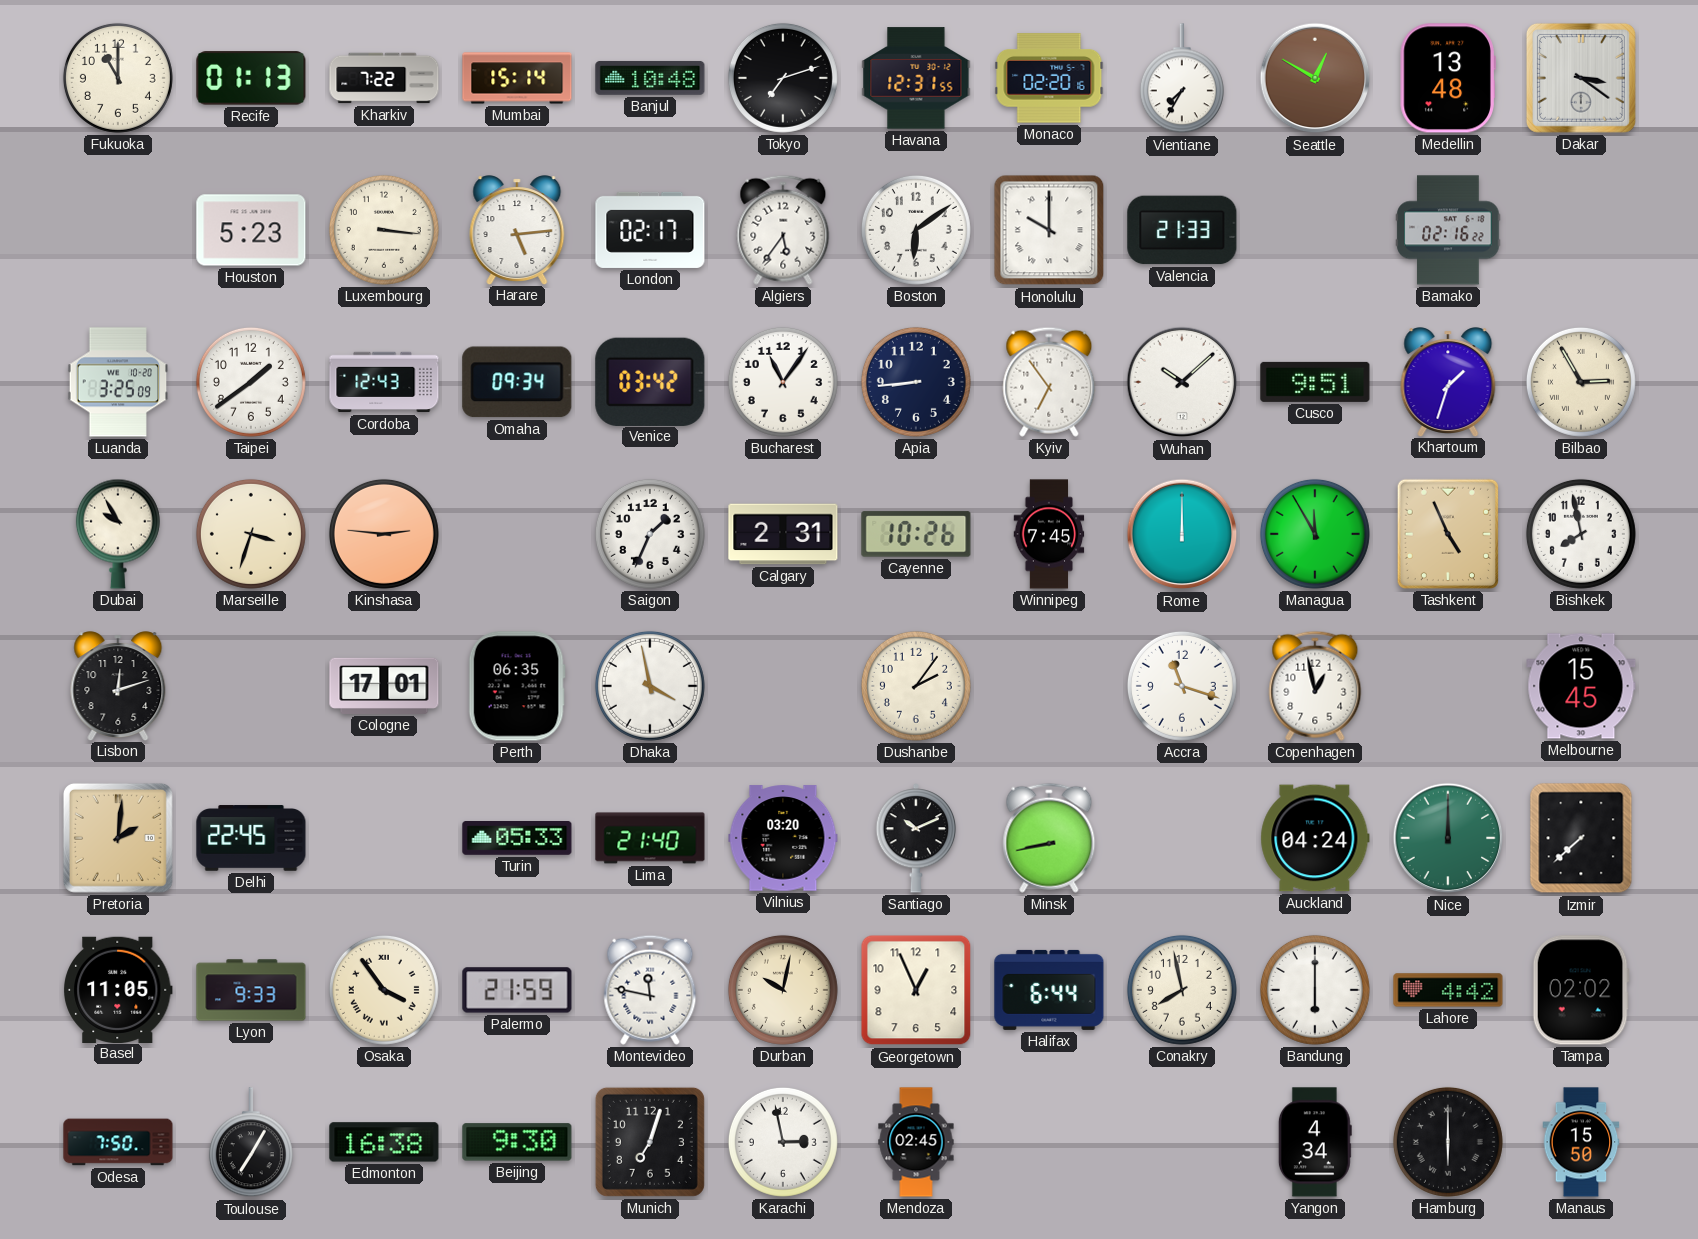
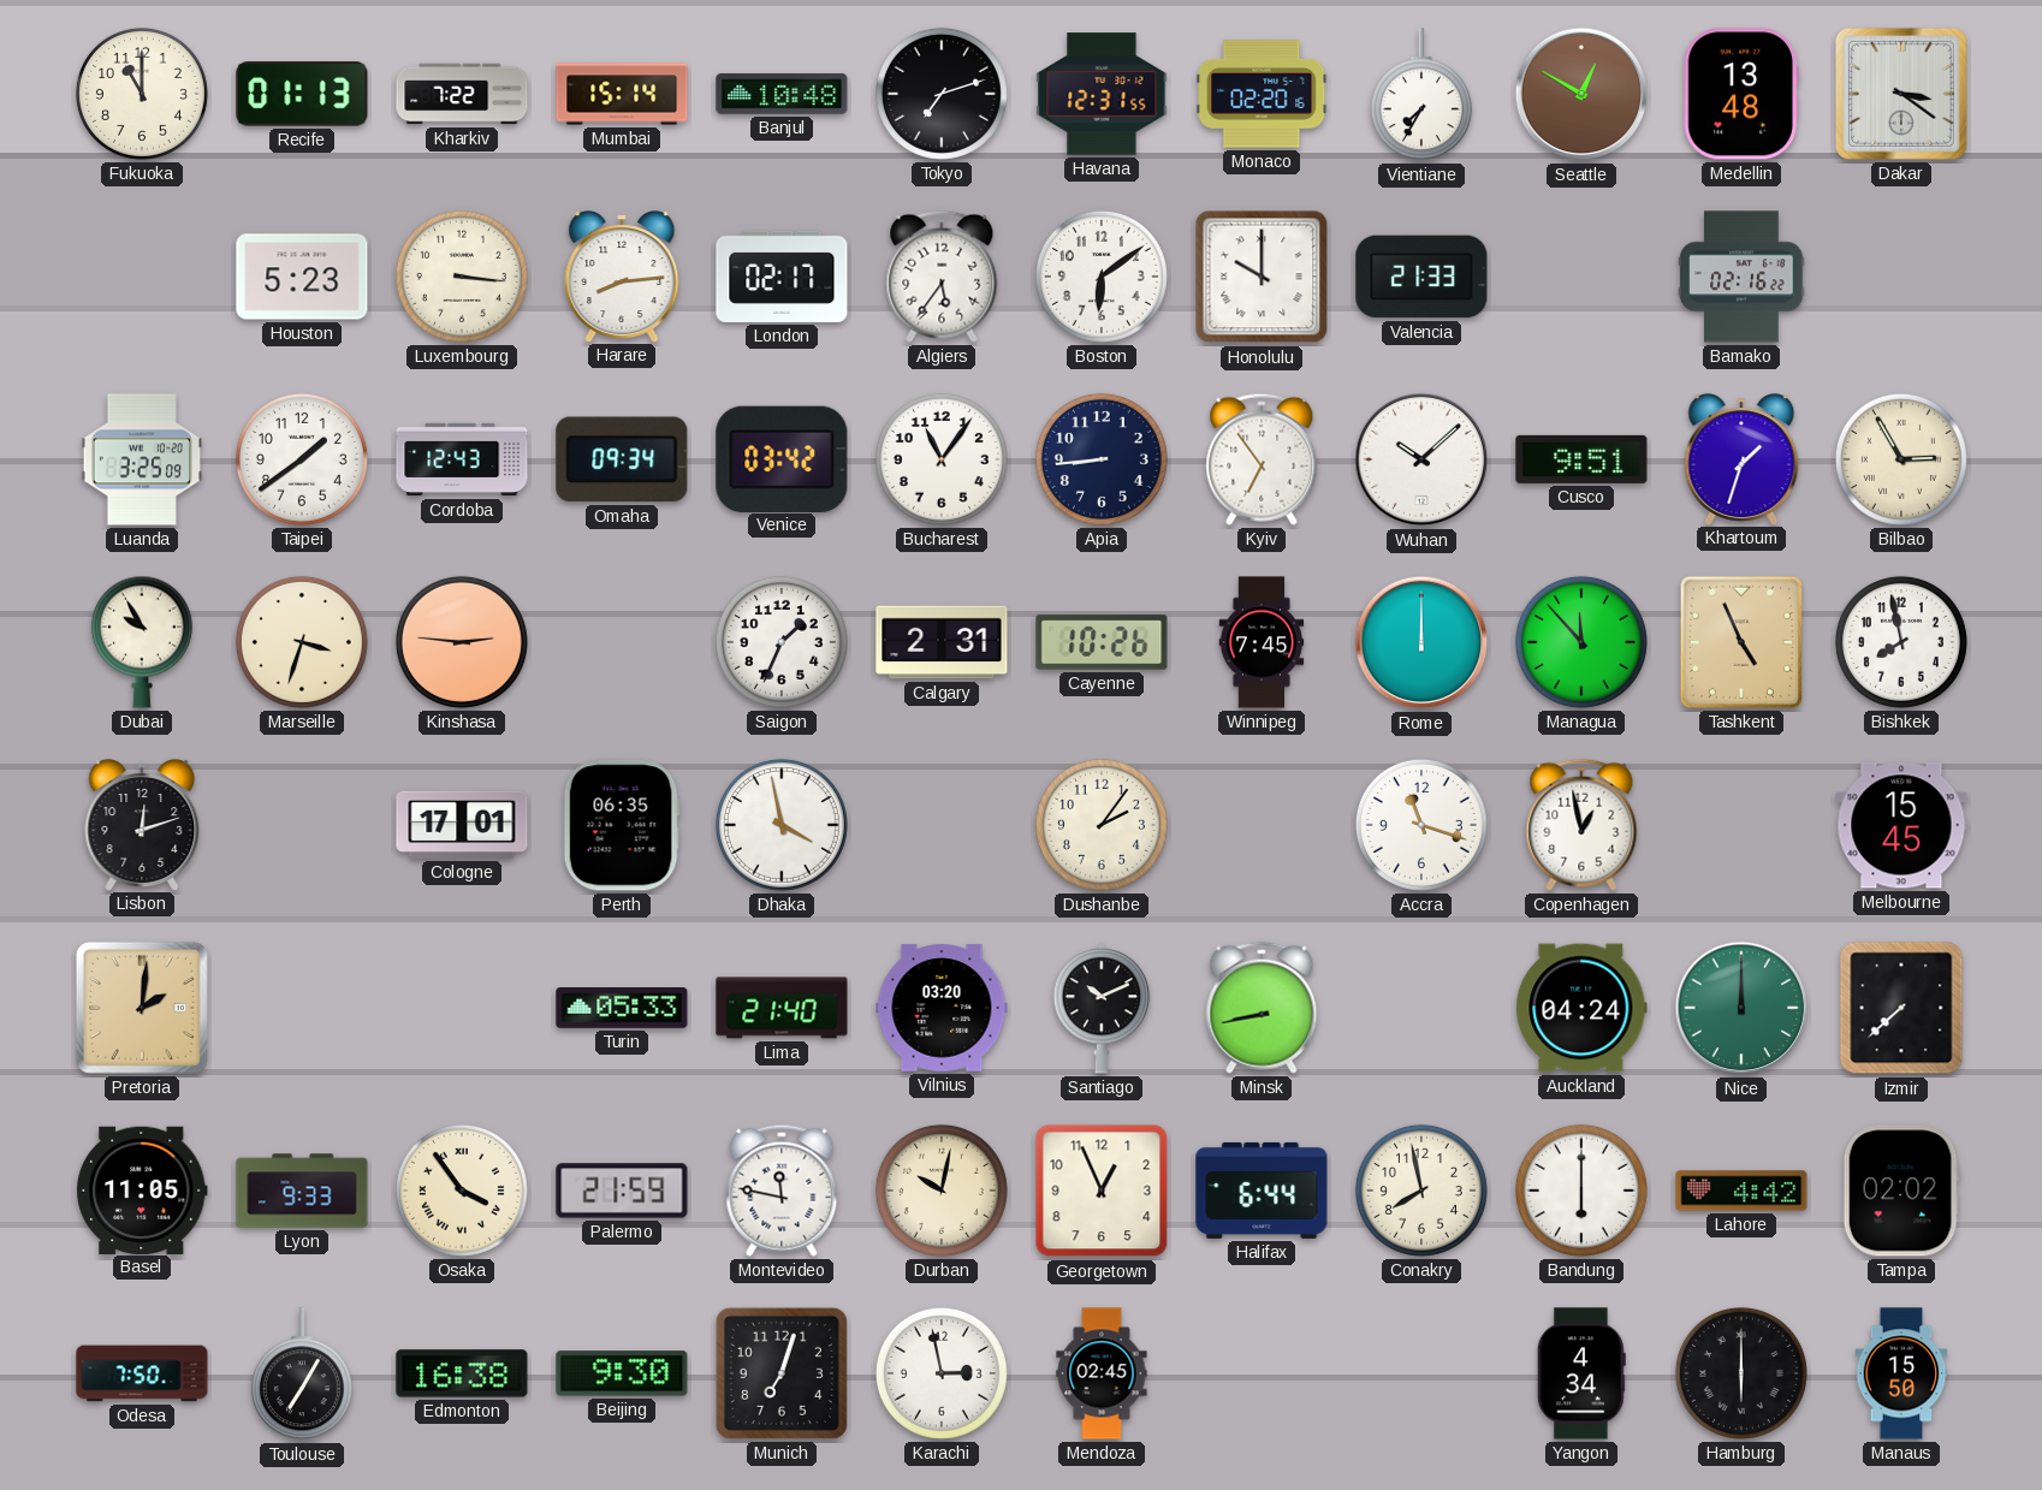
Harare: 5:14 -> 8:14
Managua: 11:55 -> 11:53
Delhi: 22:45 -> none
